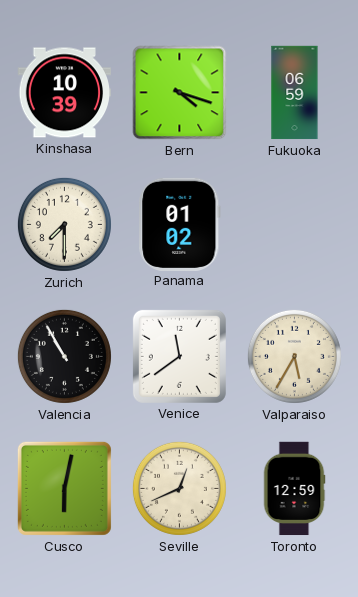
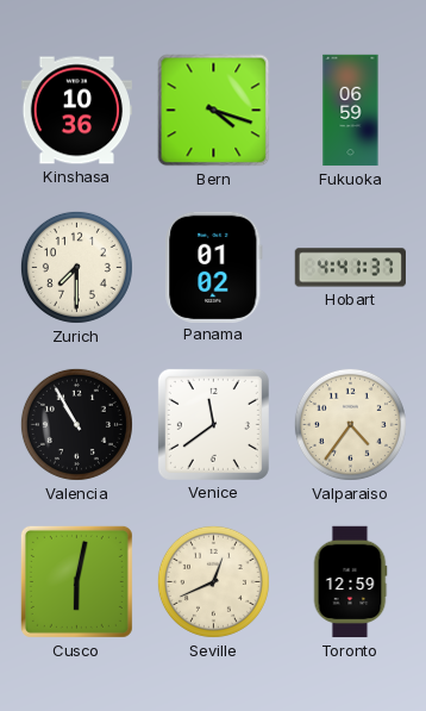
Kinshasa: 10:39 -> 10:36
Hobart: none -> 4:41
Valparaiso: 5:35 -> 4:36
